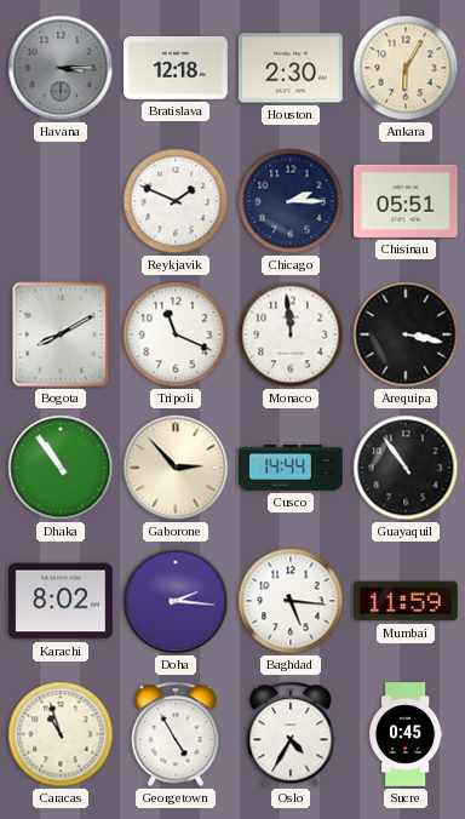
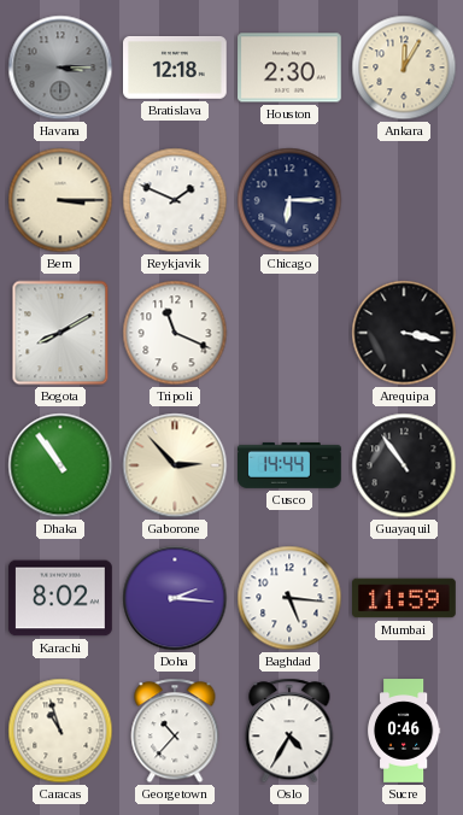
Ankara: 6:05 -> 12:05
Bern: none -> 3:15
Chicago: 2:15 -> 6:15
Chisinau: 05:51 -> none
Monaco: 11:59 -> none
Georgetown: 4:55 -> 10:37
Sucre: 0:45 -> 0:46
